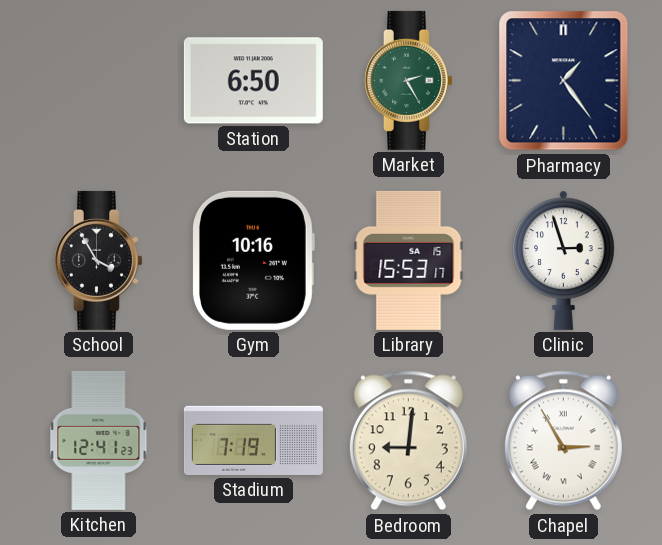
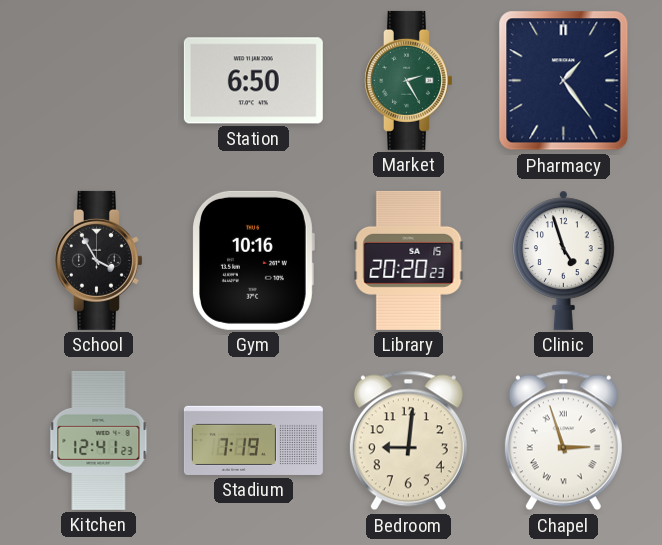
Library: 15:53 -> 20:20
Clinic: 2:57 -> 4:57
Chapel: 2:55 -> 2:57
